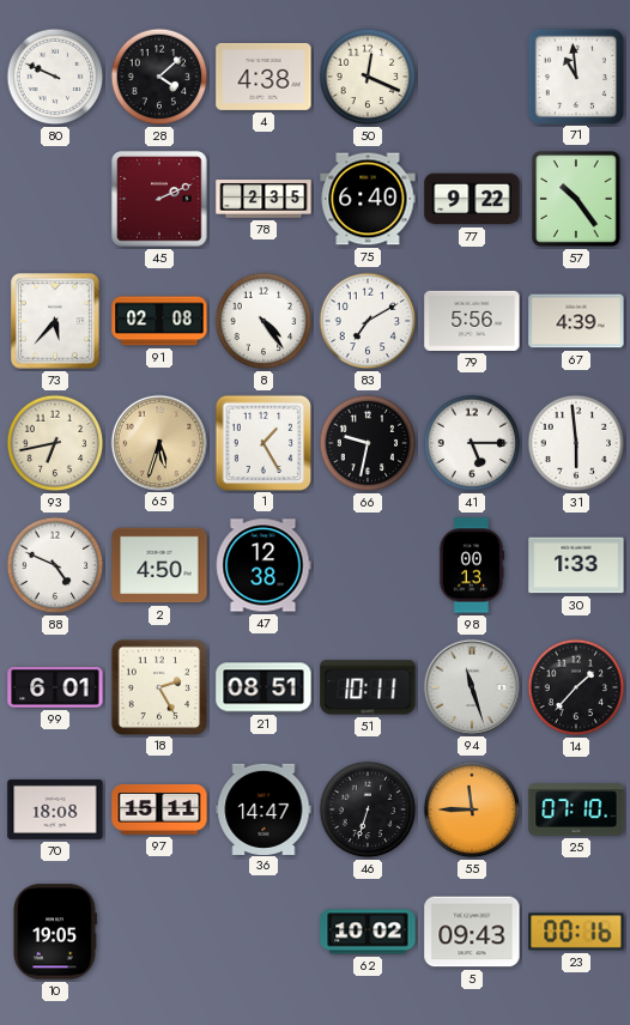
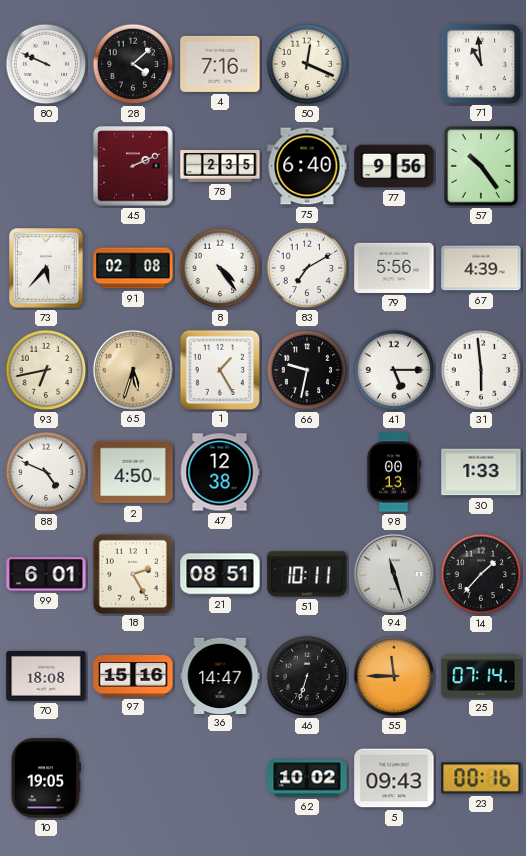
4: 4:38 -> 7:16
77: 9:22 -> 9:56
97: 15:11 -> 15:16
25: 07:10 -> 07:14
